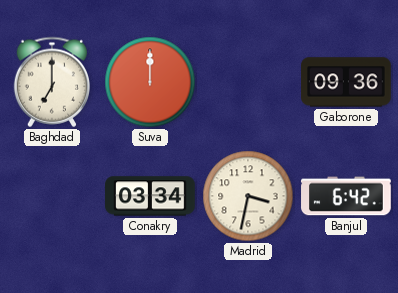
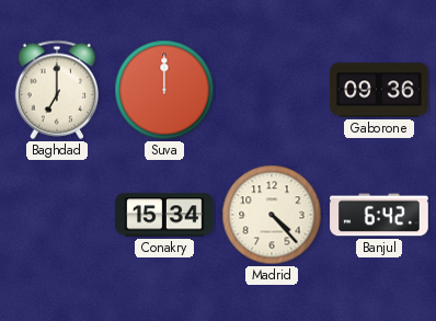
Conakry: 03:34 -> 15:34
Madrid: 3:32 -> 4:23
